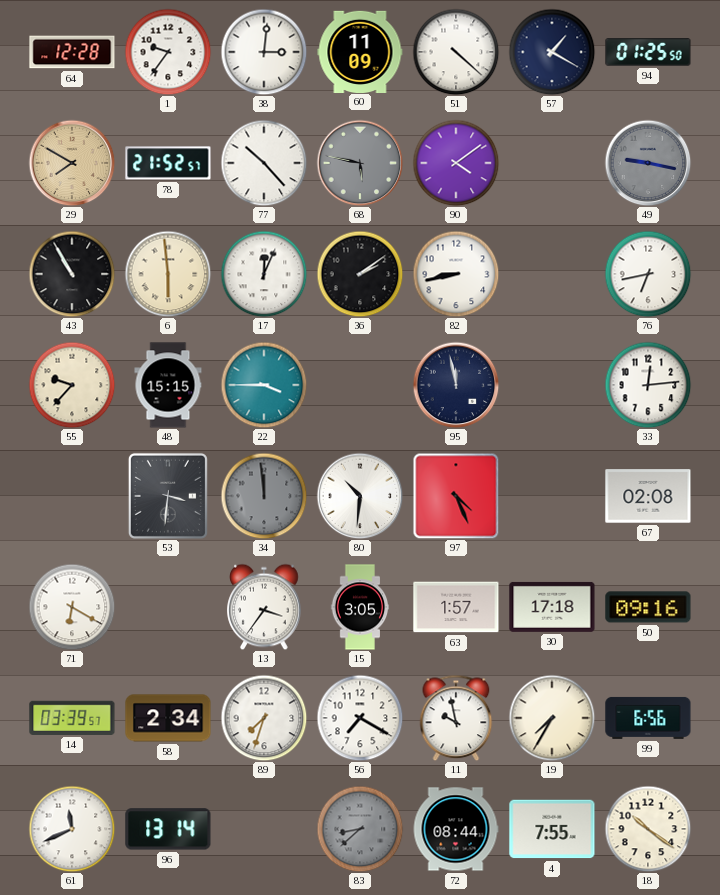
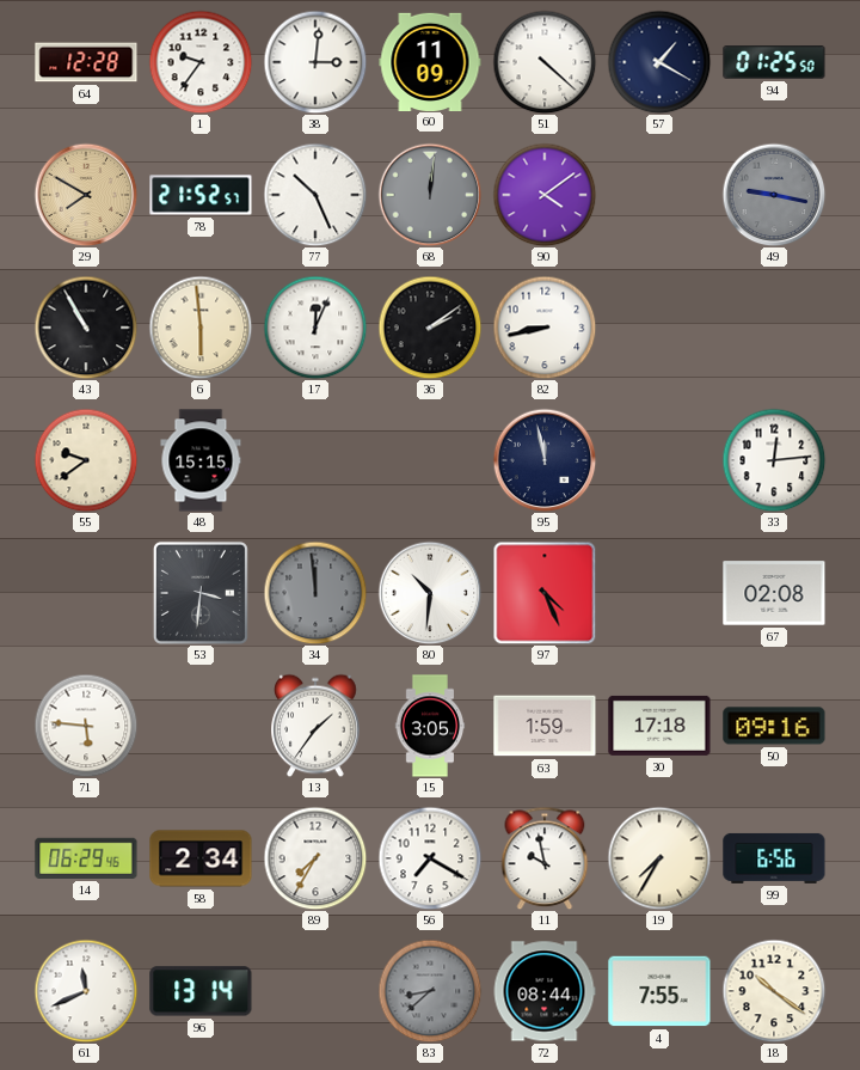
77: 10:23 -> 10:26
68: 5:47 -> 12:01
76: 6:43 -> none
55: 9:37 -> 9:39
22: 3:45 -> none
71: 6:20 -> 5:46
13: 3:36 -> 1:36
63: 1:57 -> 1:59
14: 03:39 -> 06:29
89: 7:33 -> 7:35
